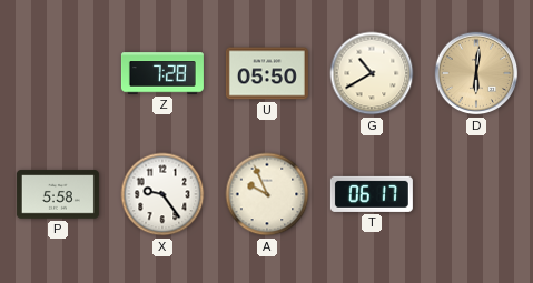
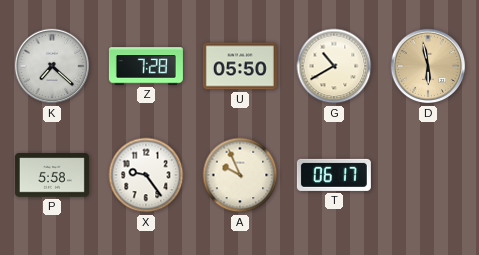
K: none -> 7:22
D: 6:01 -> 5:58
